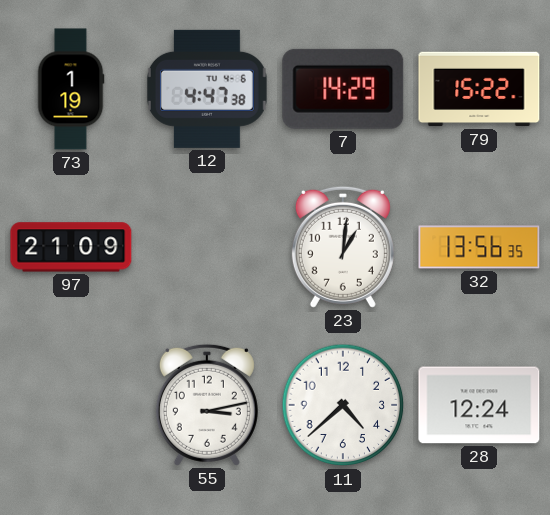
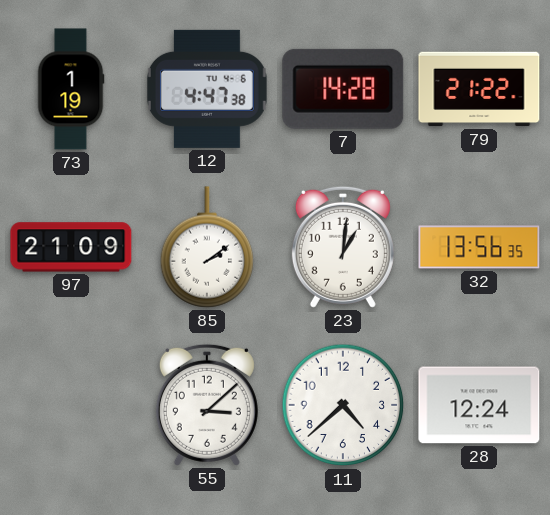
7: 14:29 -> 14:28
79: 15:22 -> 21:22
85: none -> 2:09
55: 3:13 -> 3:08
